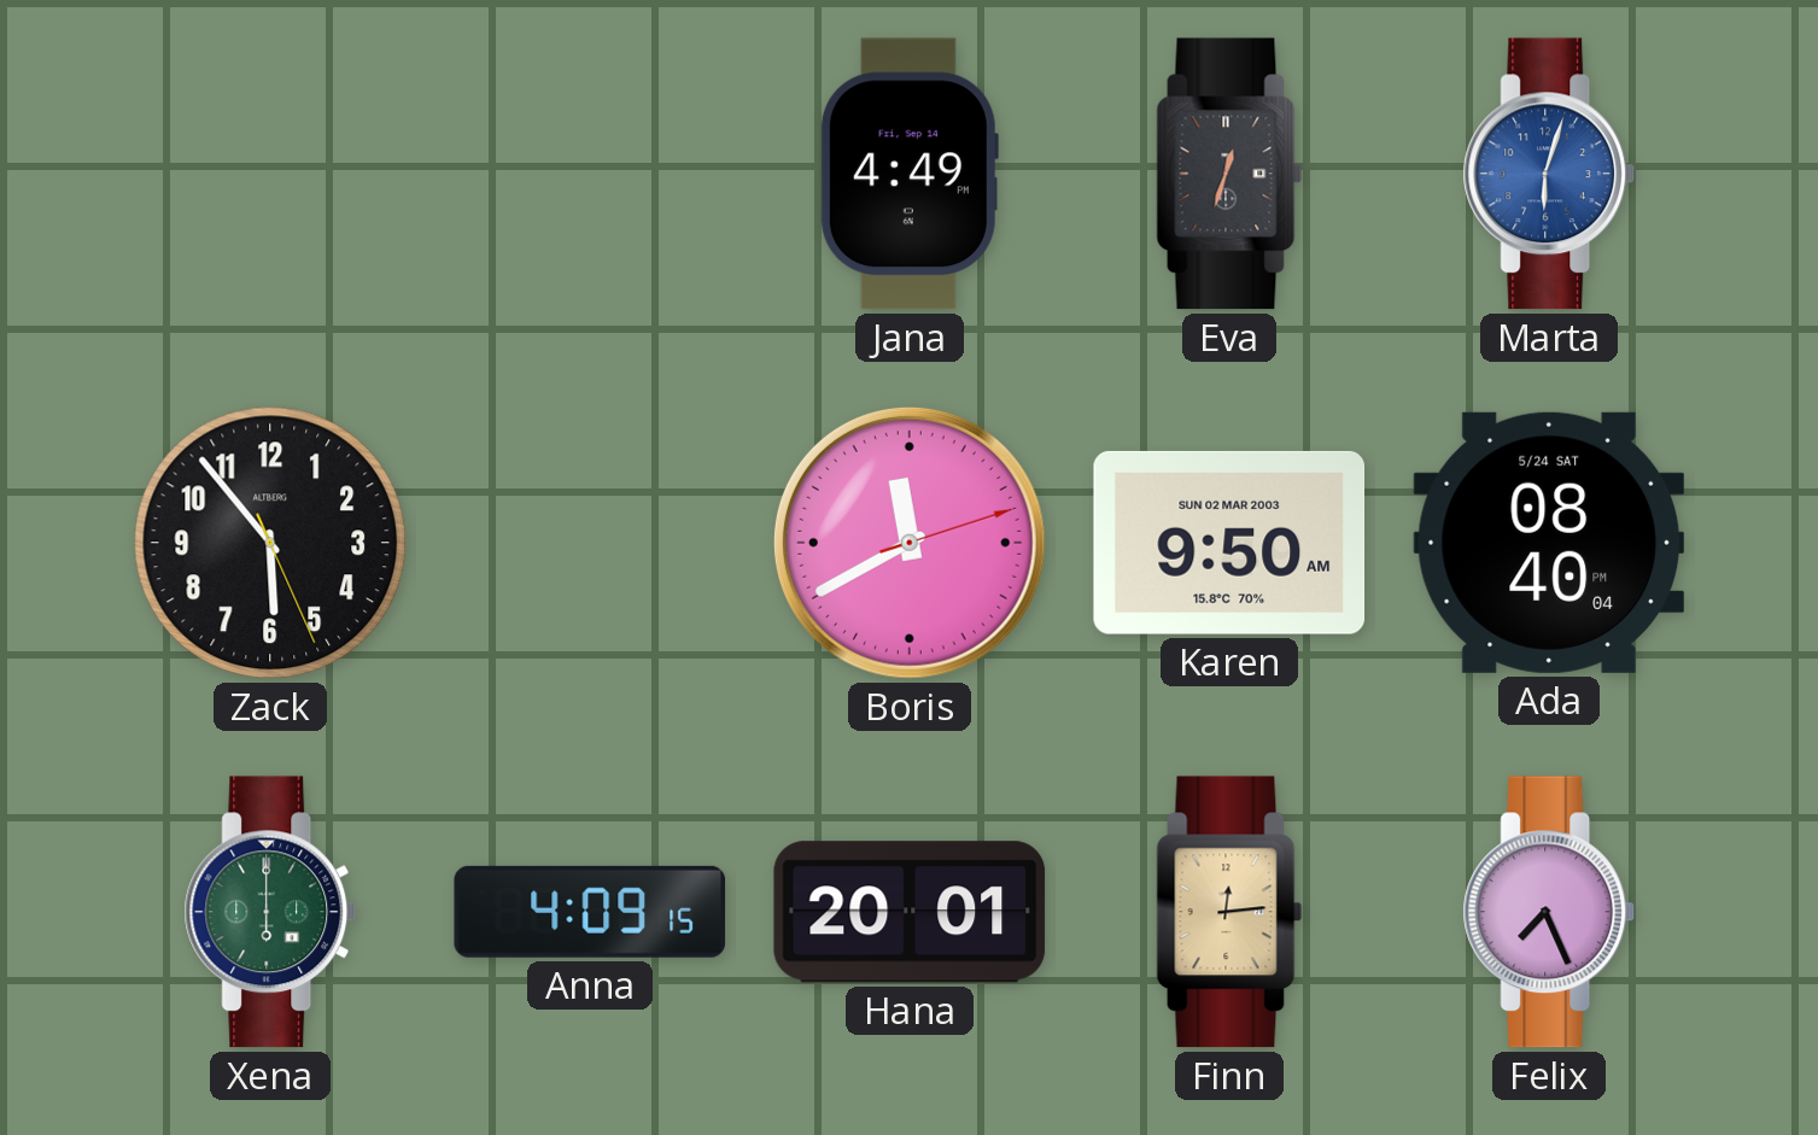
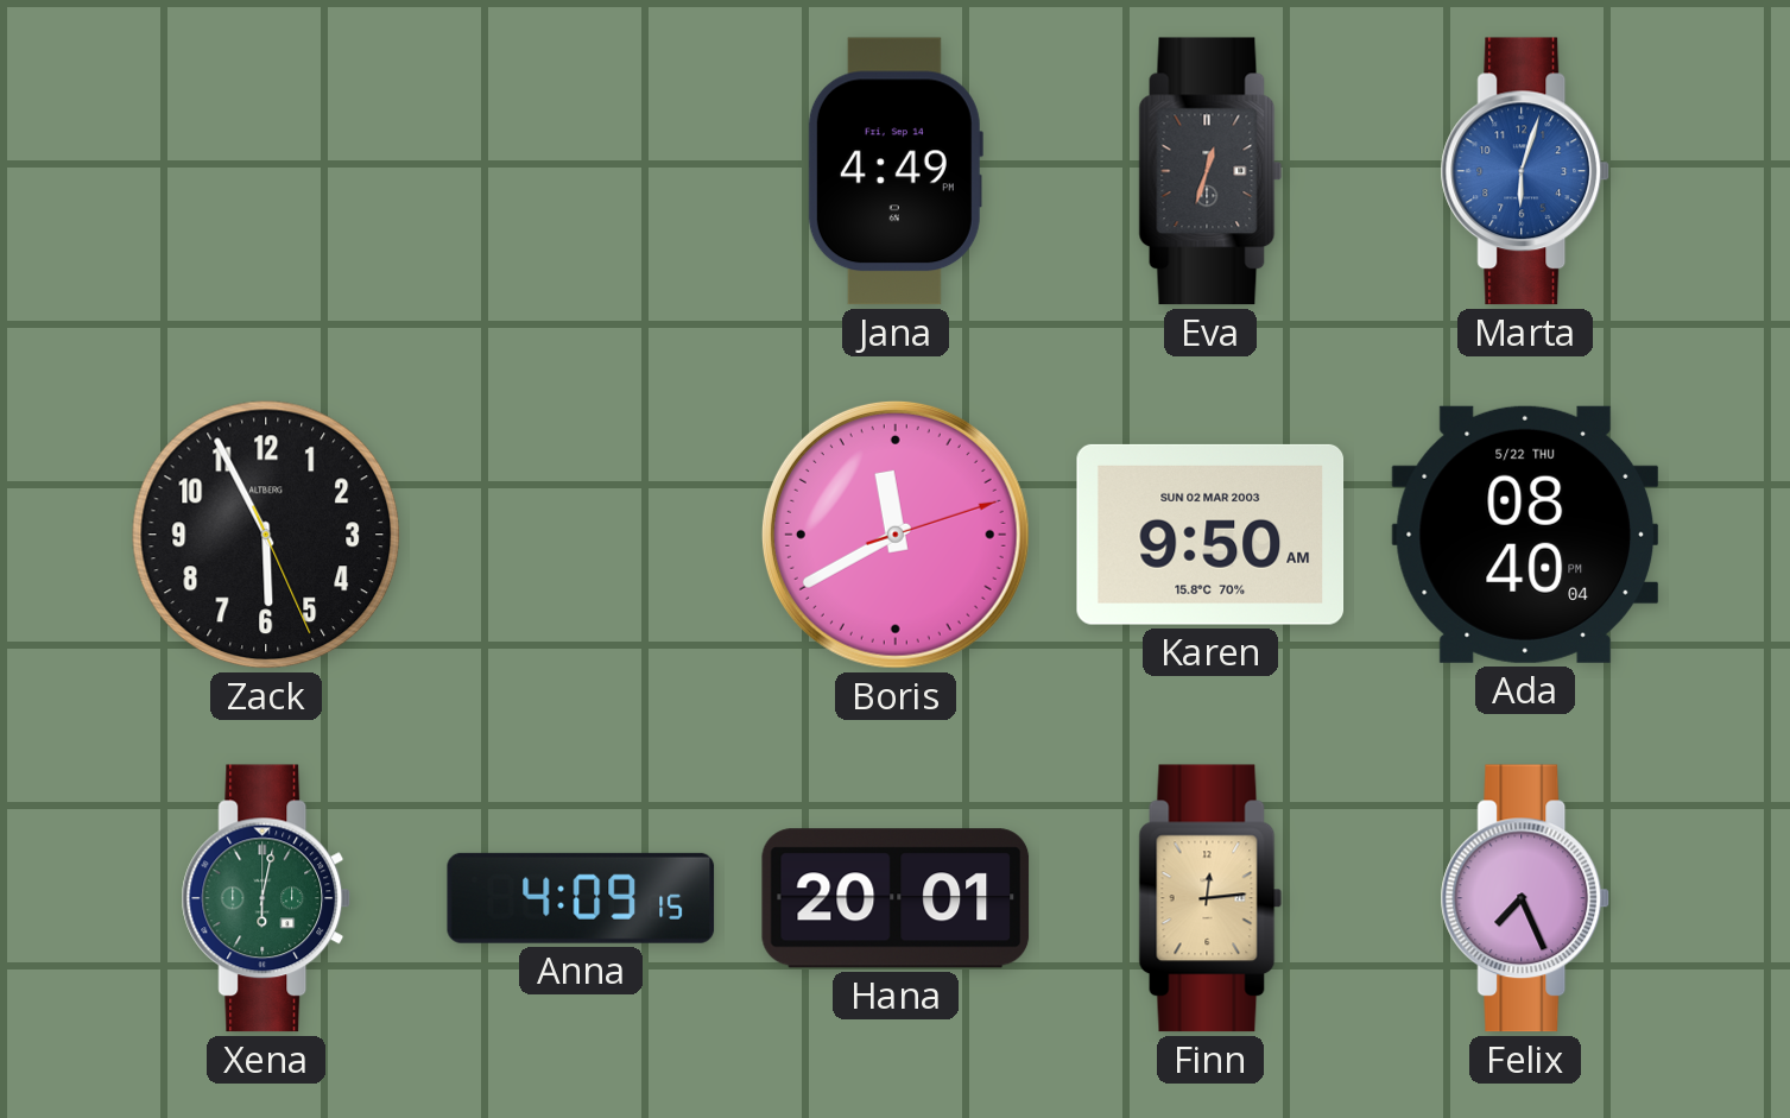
Zack: 5:53 -> 5:55
Ada date: 5/24 SAT -> 5/22 THU
Xena: 6:00 -> 6:02
